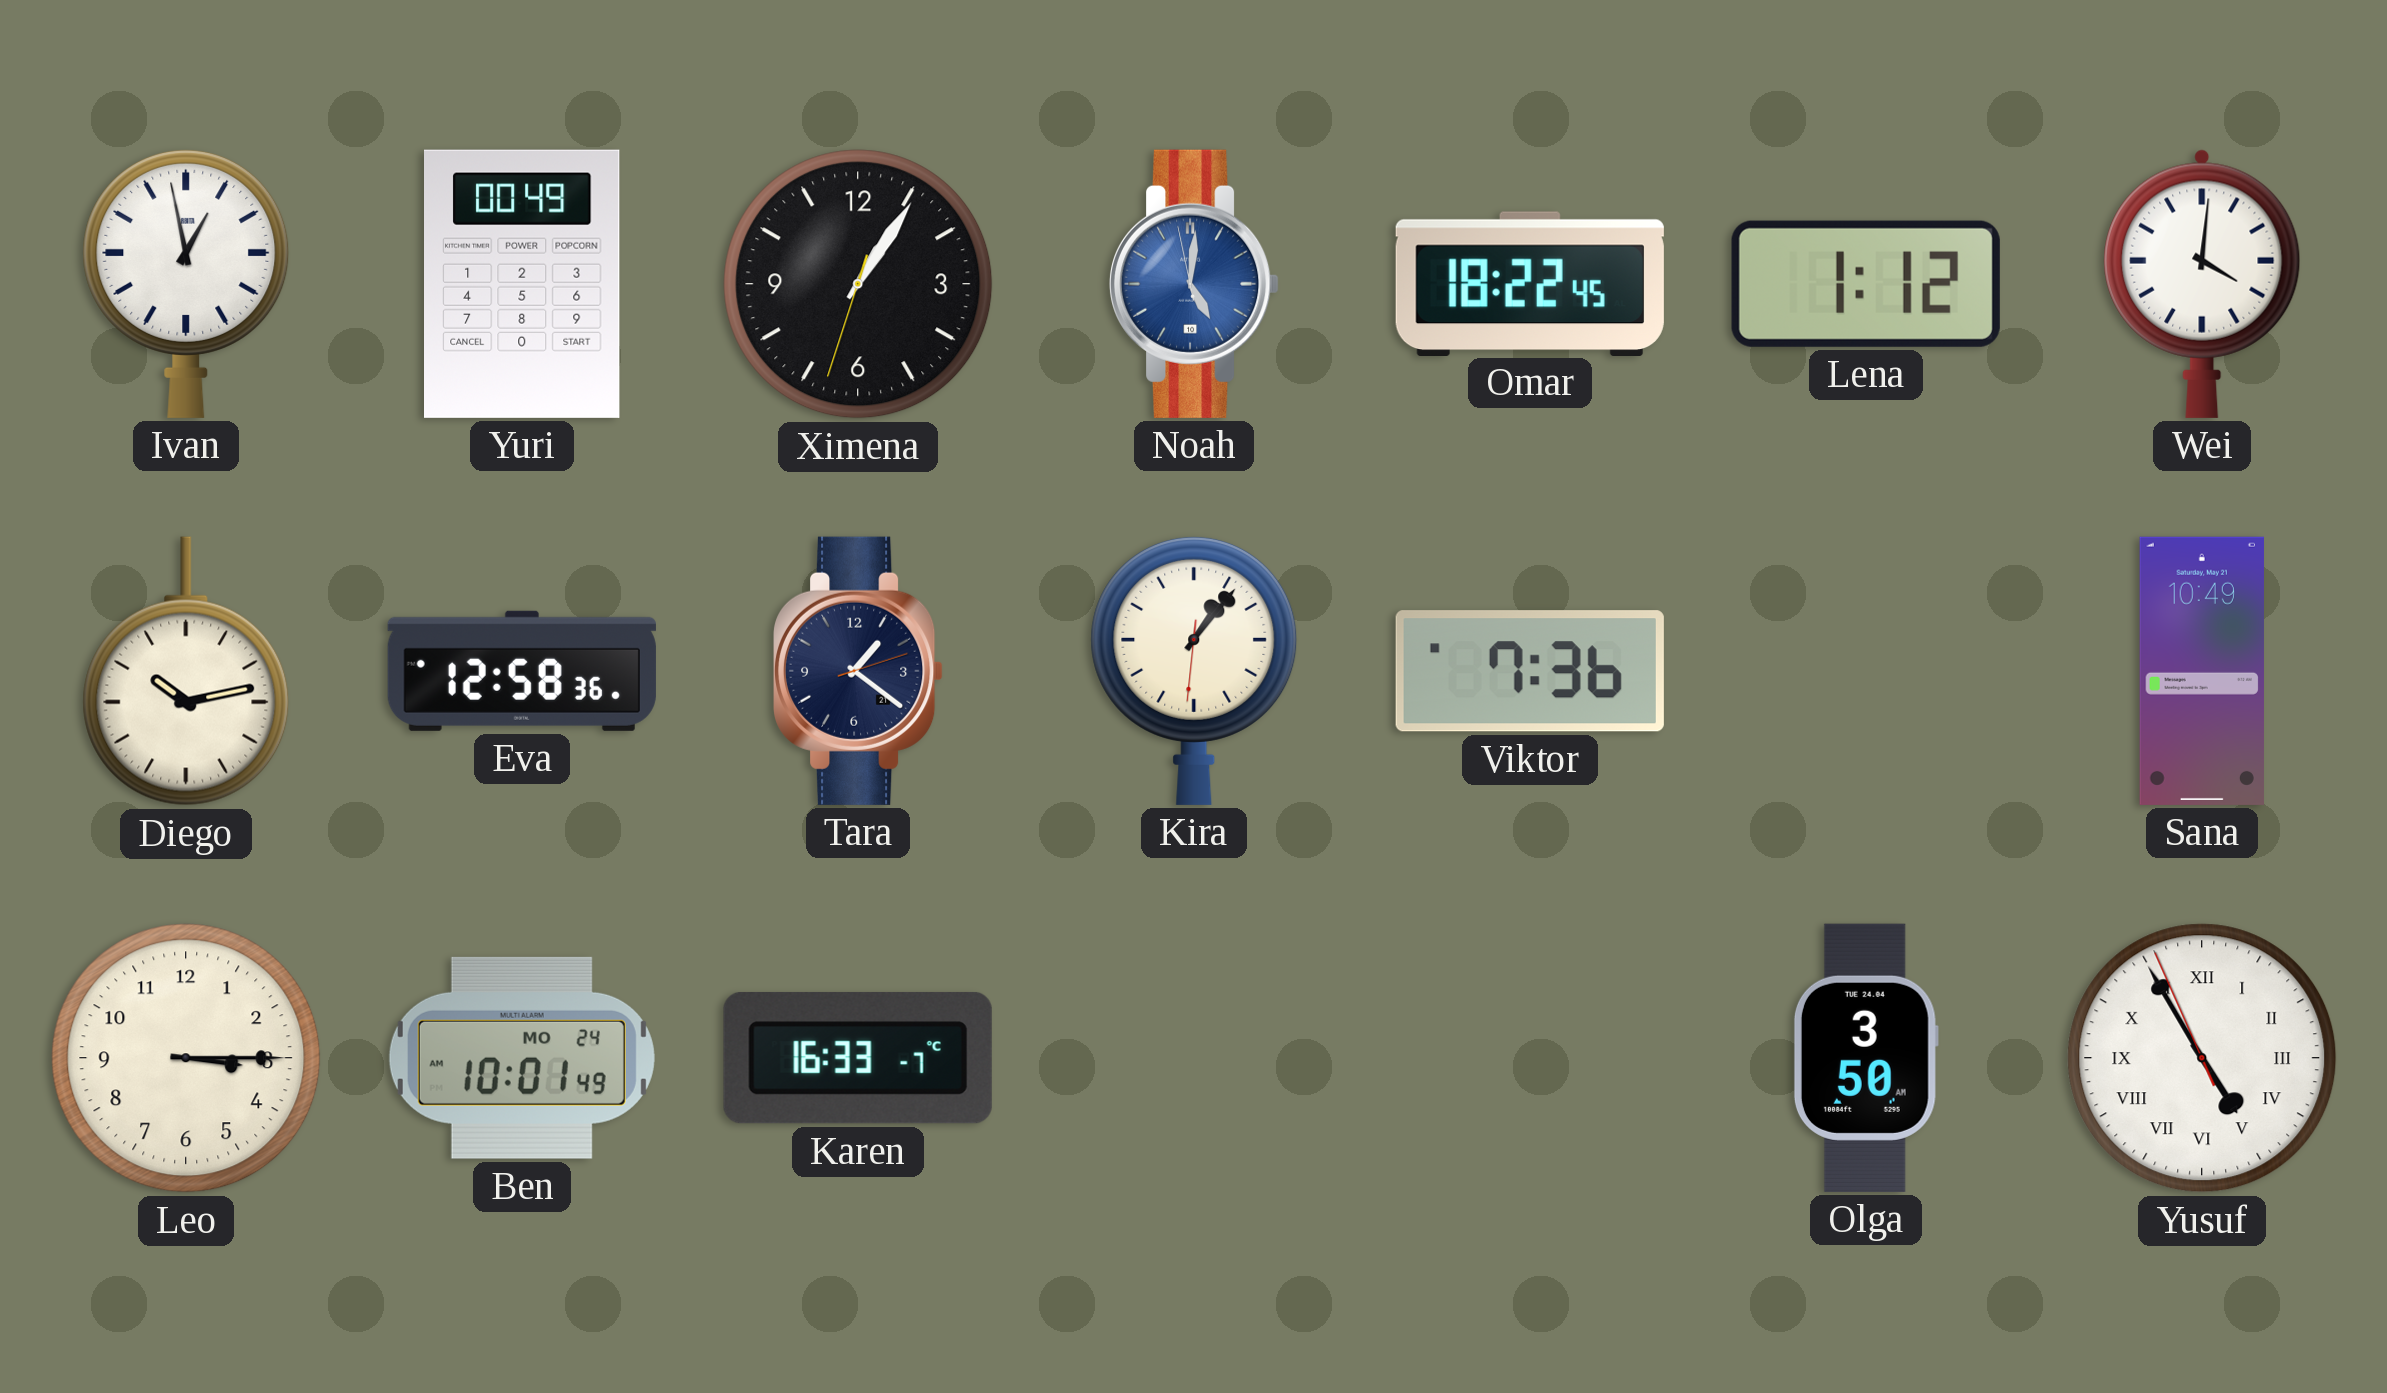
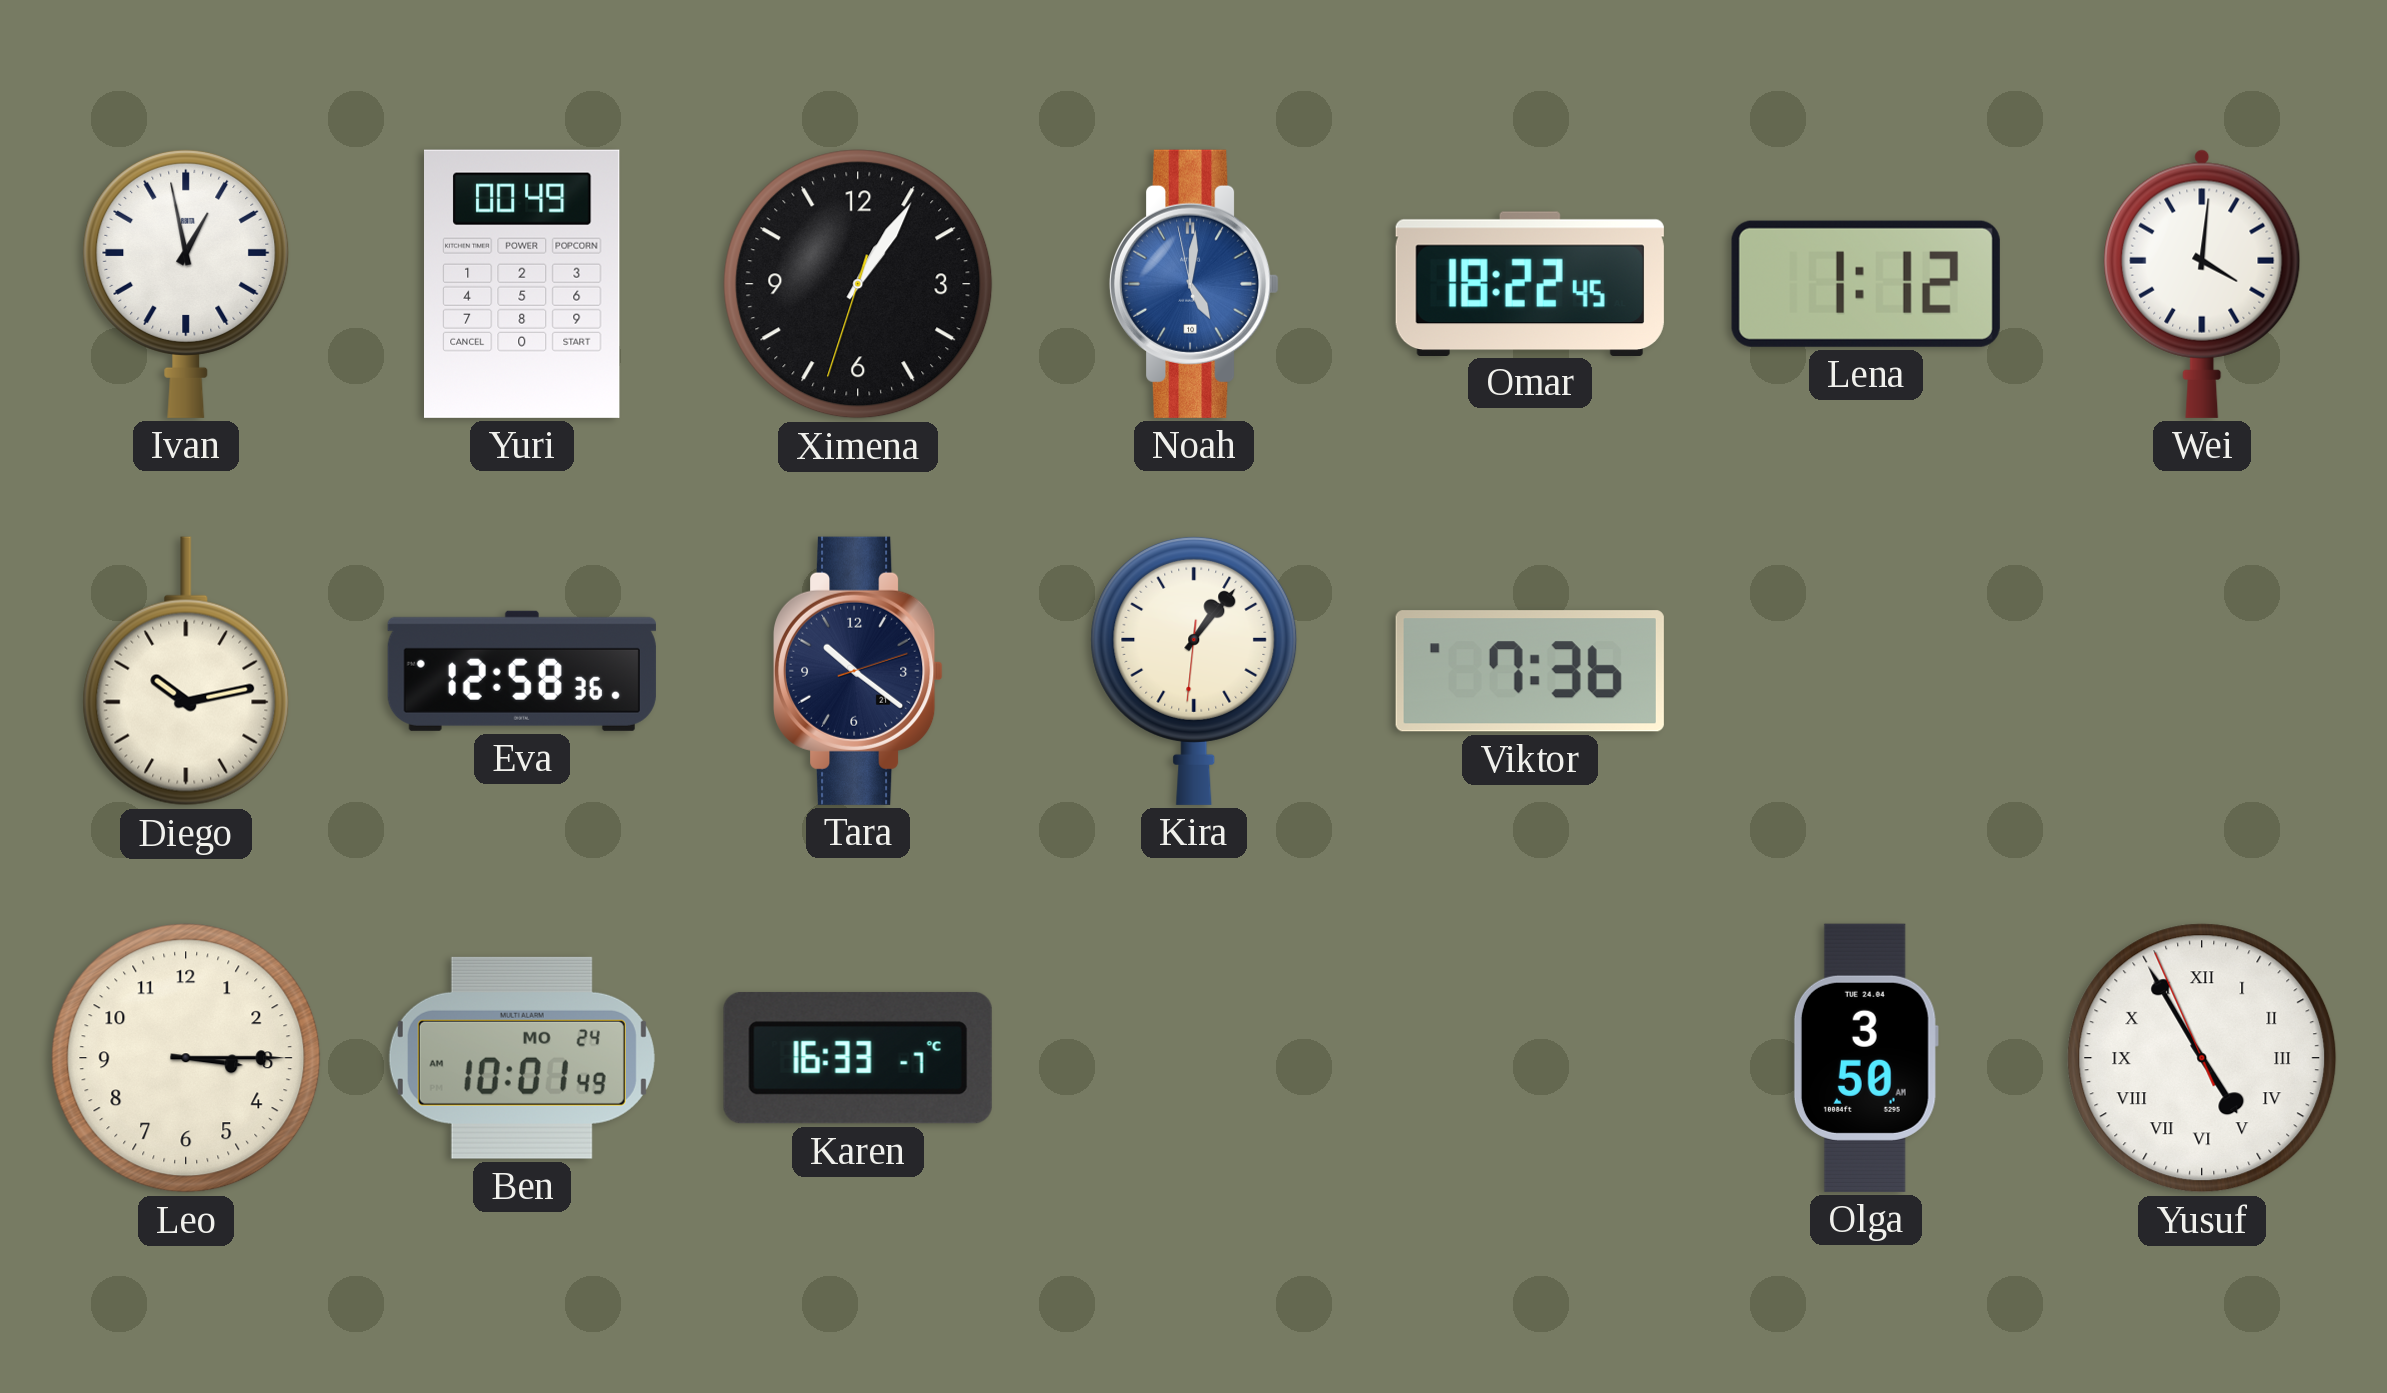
Tara: 1:21 -> 10:21
Sana: 10:49 -> none
